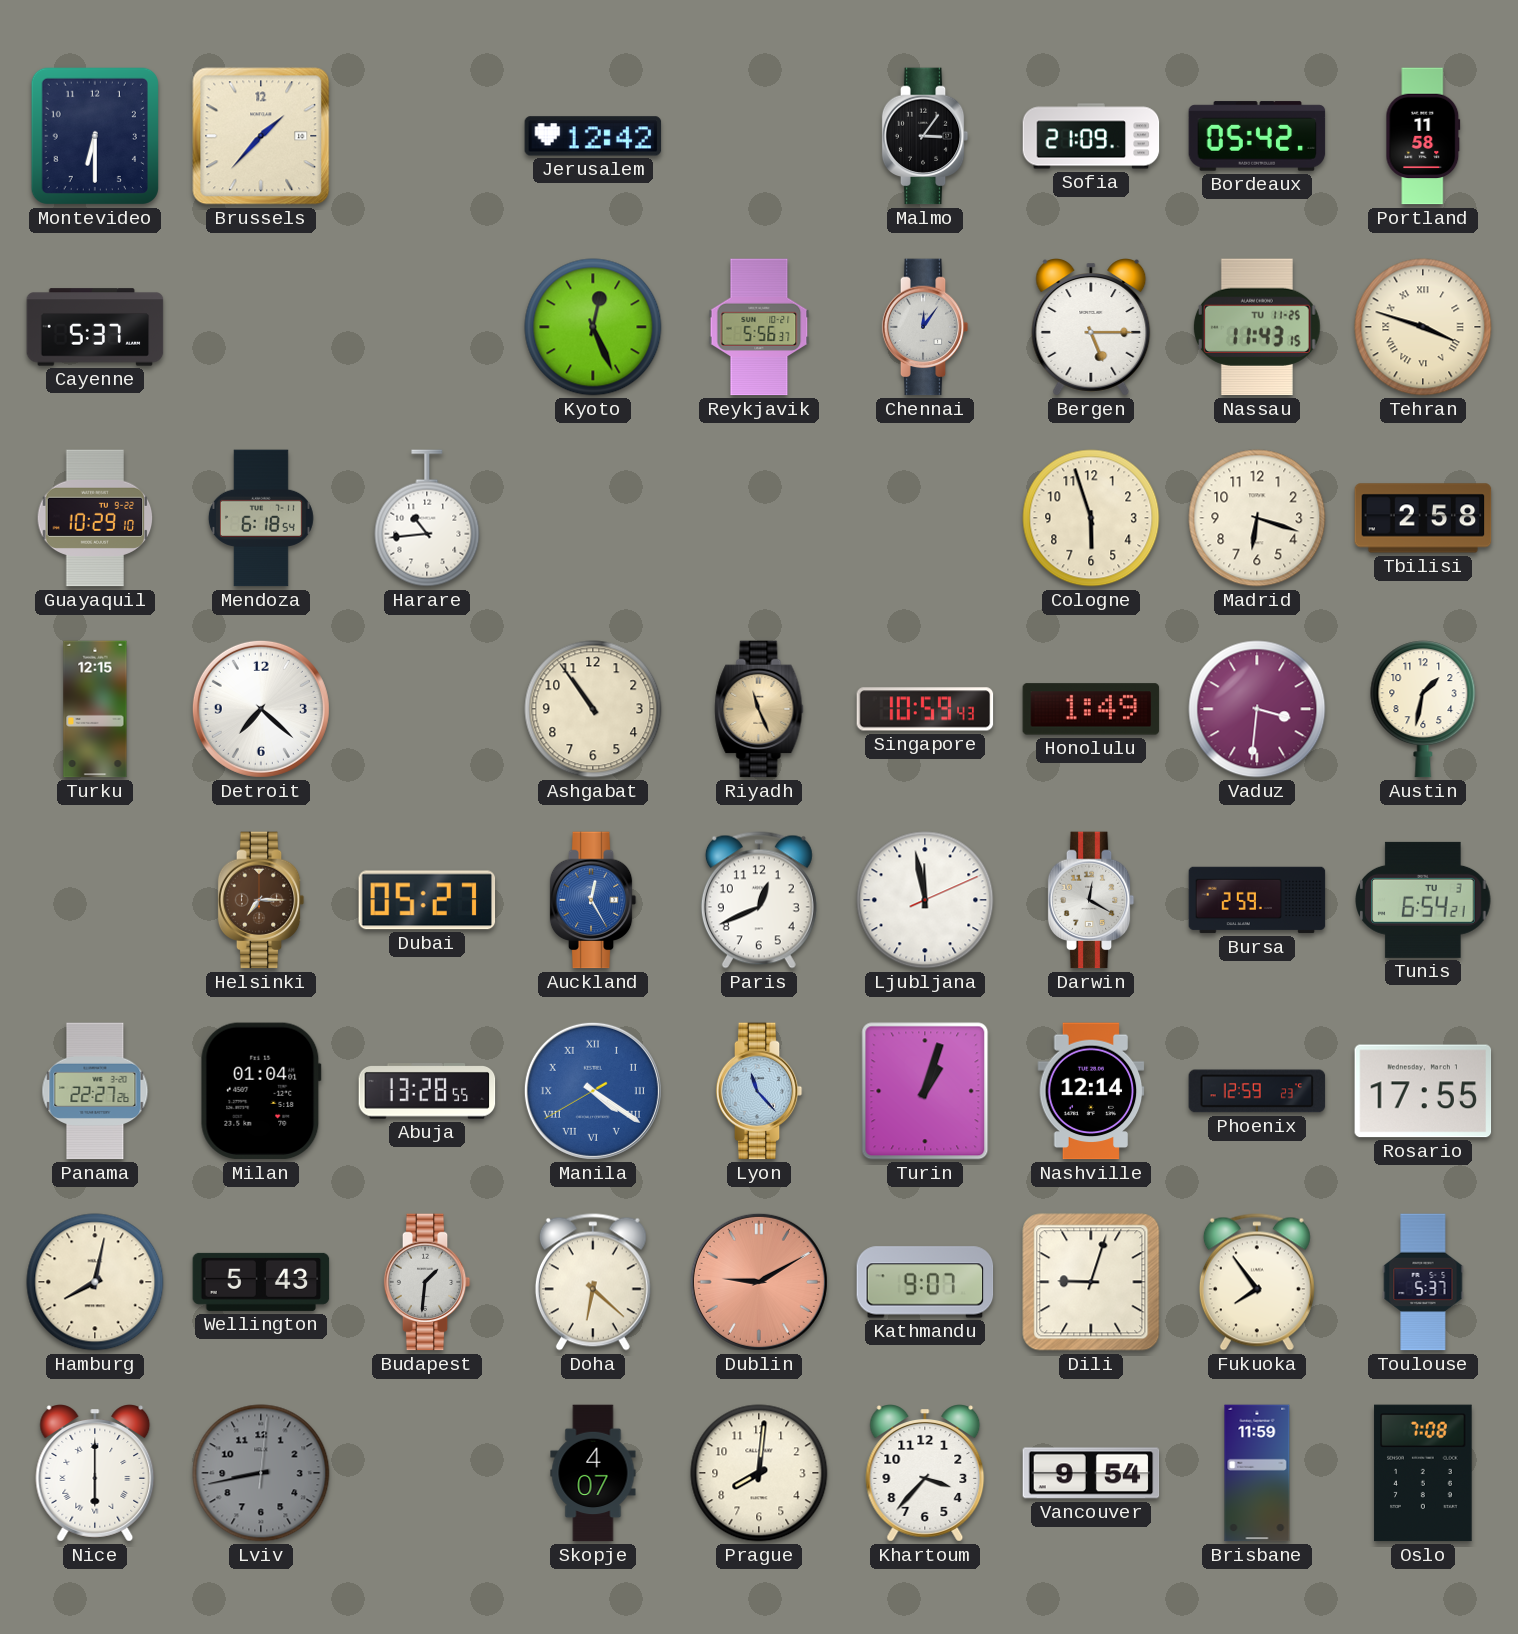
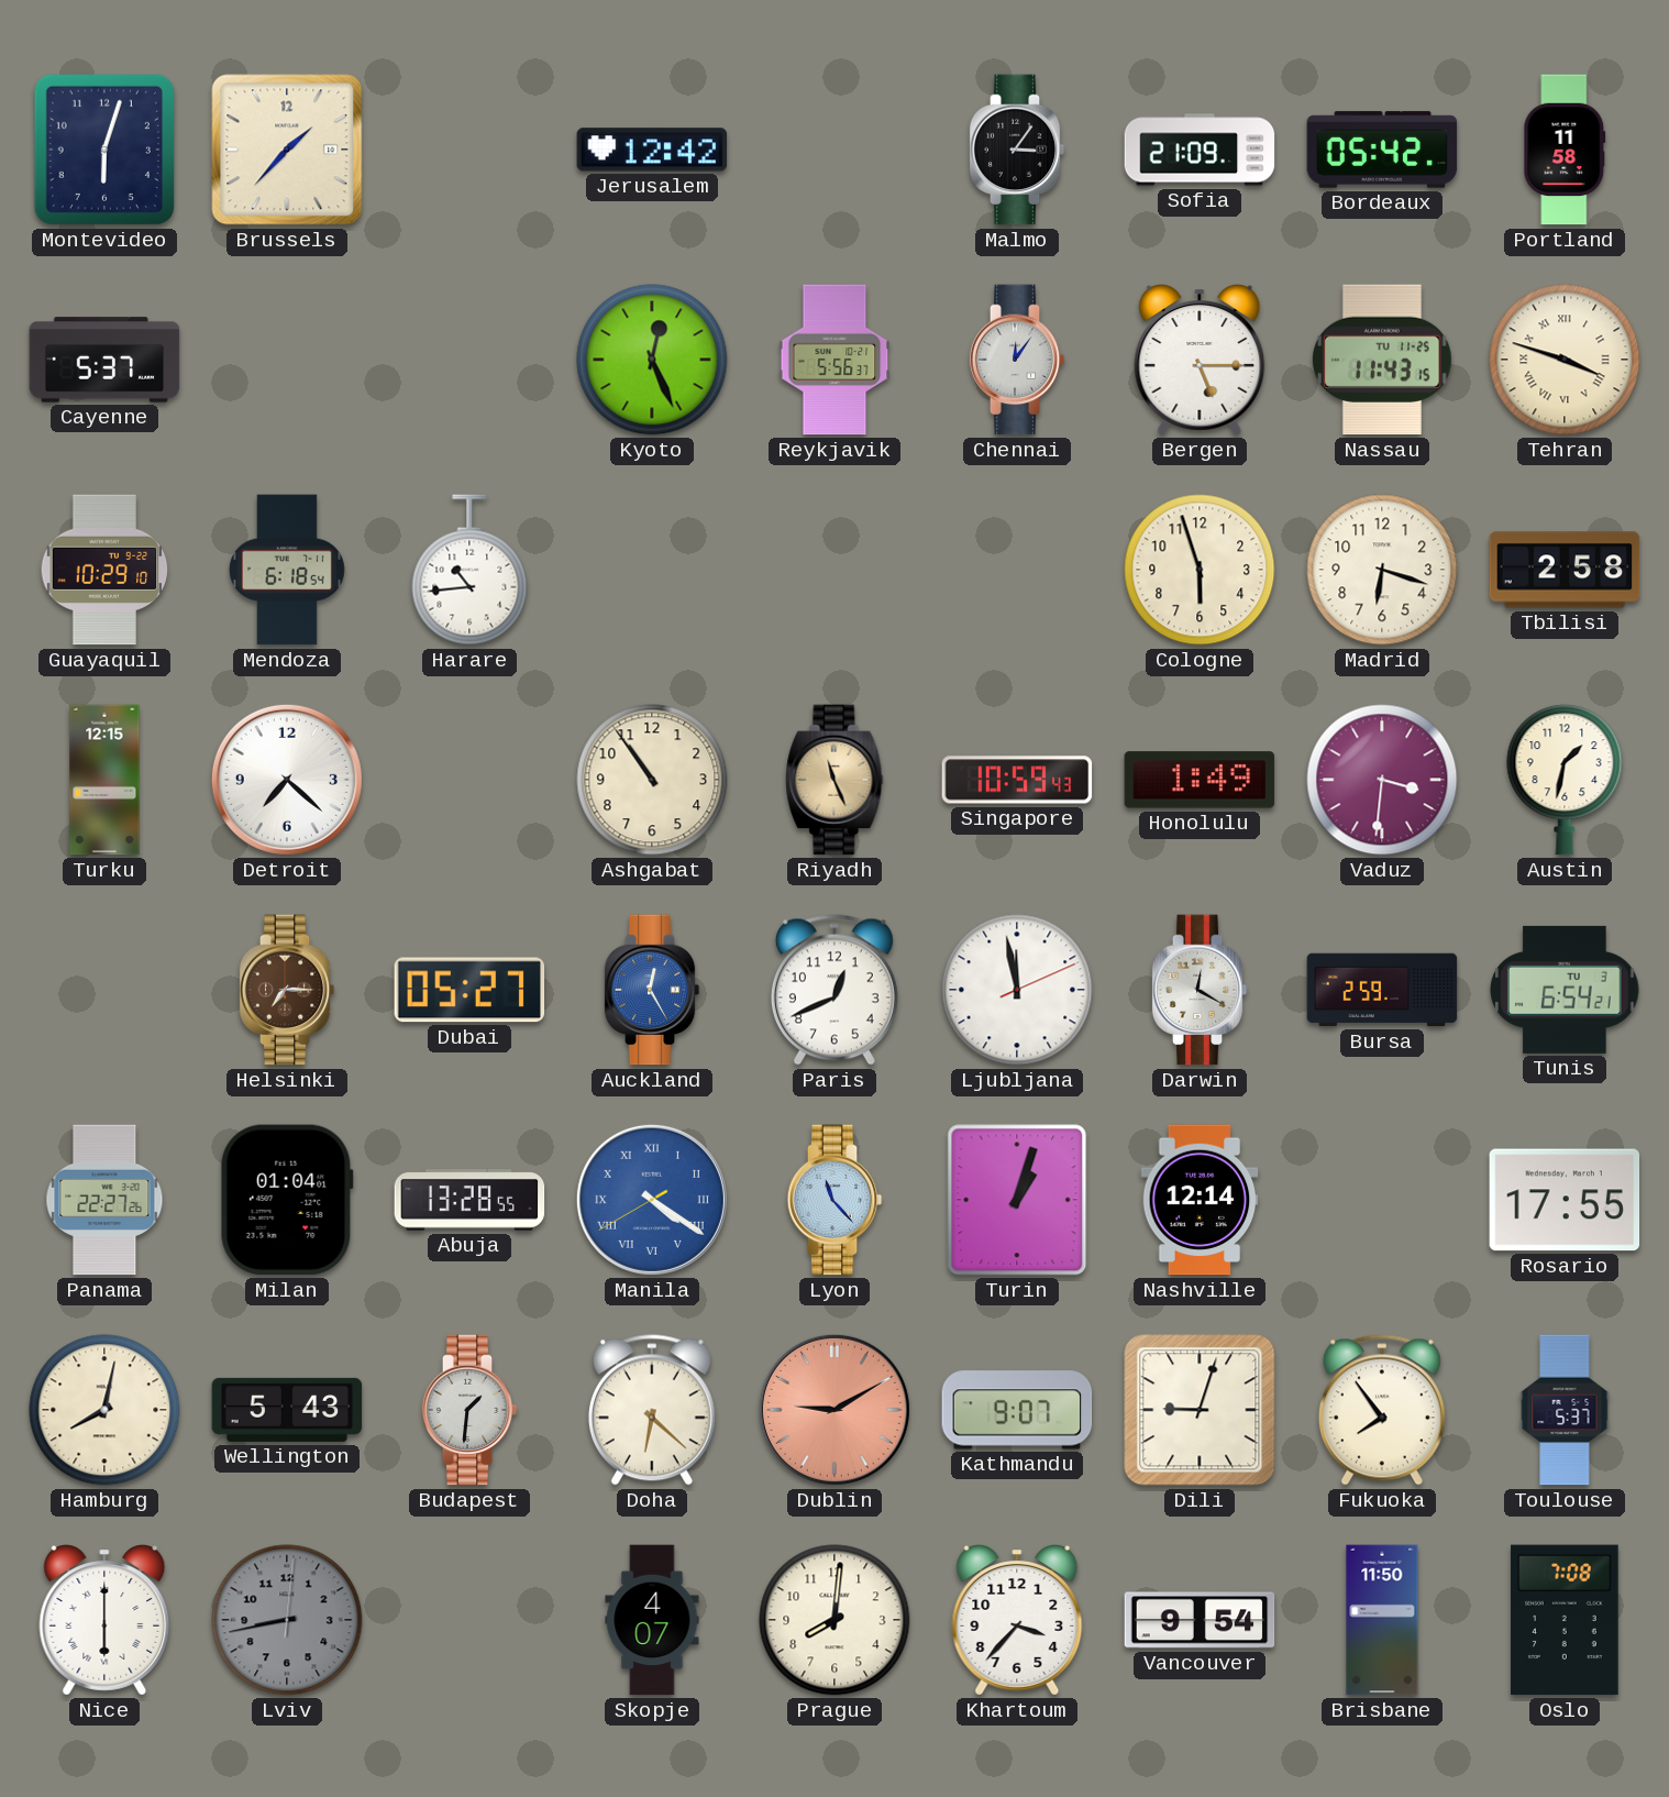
Montevideo: 6:30 -> 6:03
Phoenix: 12:59 -> none
Brisbane: 11:59 -> 11:50
